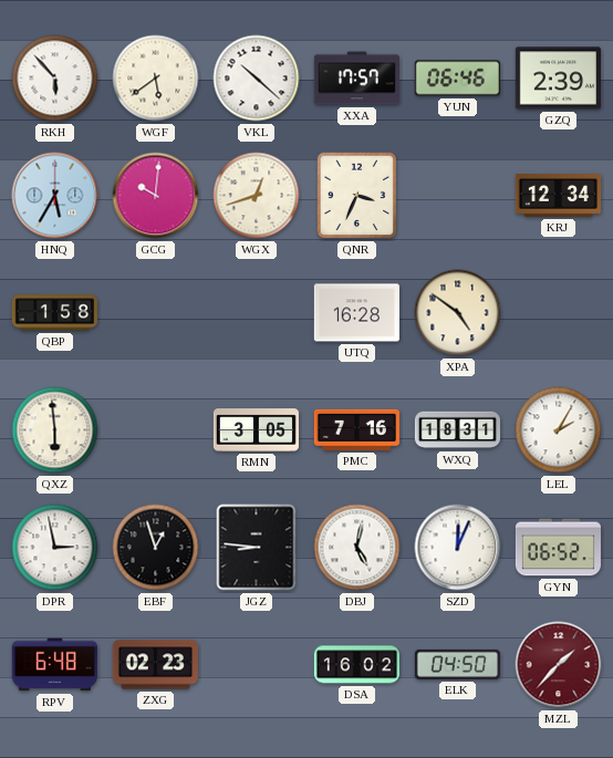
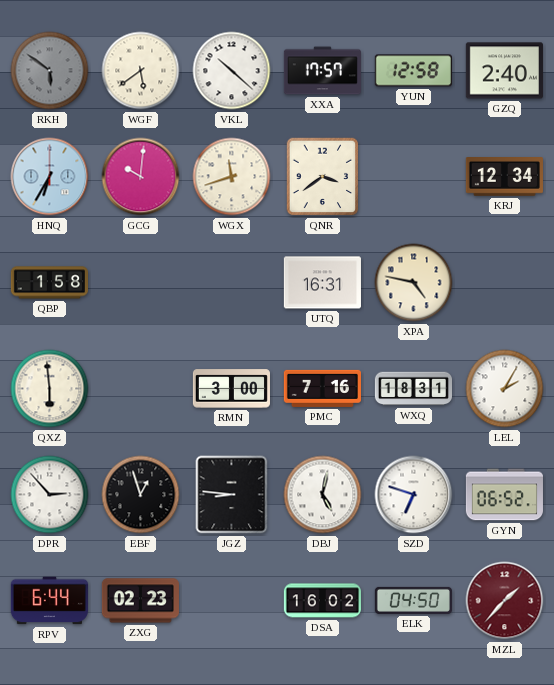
RKH: 5:53 -> 5:51
RKH dial: white -> grey
YUN: 06:46 -> 12:58
GZQ: 2:39 -> 2:40
HNQ: 5:35 -> 6:35
WGX: 12:42 -> 11:42
QNR: 3:34 -> 3:39
UTQ: 16:28 -> 16:31
XPA: 4:51 -> 4:47
RMN: 3:05 -> 3:00
DPR: 2:58 -> 2:53
SZD: 12:04 -> 6:48
RPV: 6:48 -> 6:44
